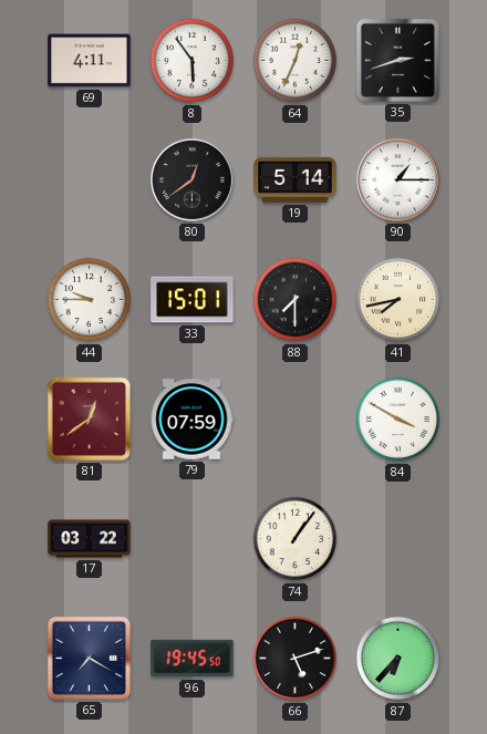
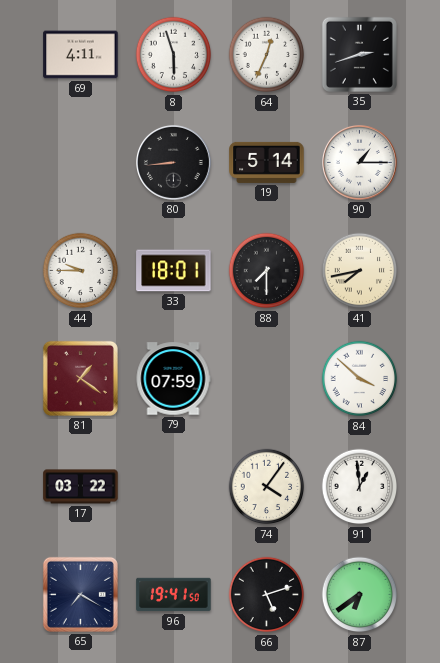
8: 5:54 -> 5:57
80: 12:39 -> 8:44
33: 15:01 -> 18:01
81: 12:39 -> 1:21
84: 3:50 -> 3:52
74: 1:06 -> 4:06
91: none -> 12:59
96: 19:45 -> 19:41
87: 6:37 -> 6:39
